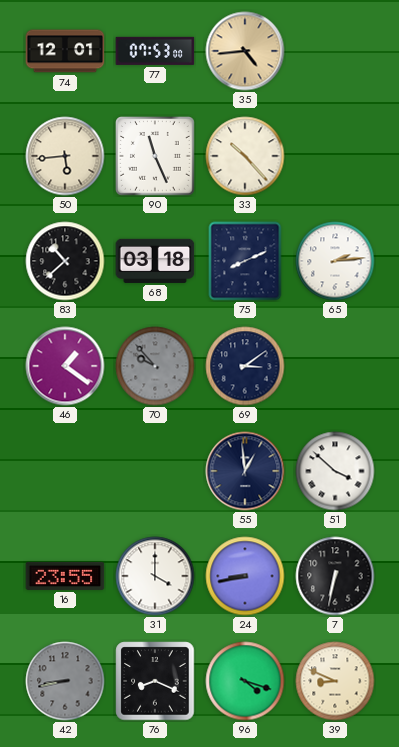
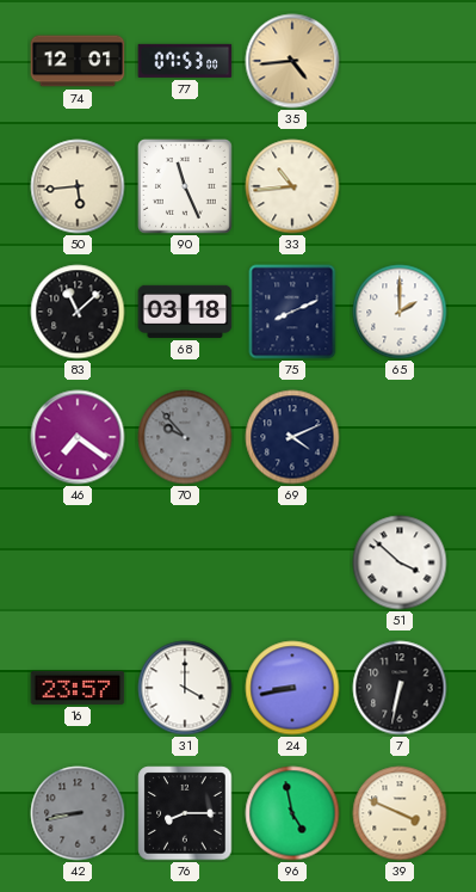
33: 10:23 -> 10:44
83: 10:38 -> 11:08
65: 2:14 -> 2:00
46: 1:21 -> 7:21
69: 3:09 -> 4:11
55: 12:59 -> none
16: 23:55 -> 23:57
76: 8:19 -> 8:15
96: 4:18 -> 4:58
39: 8:49 -> 3:49
